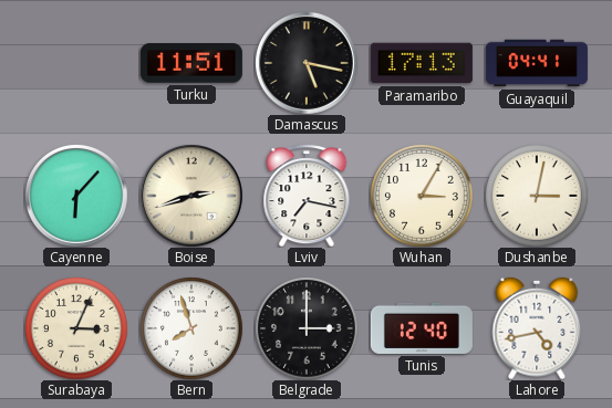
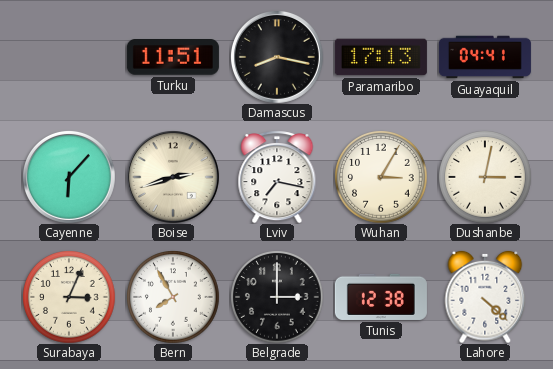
Damascus: 5:17 -> 8:17
Bern: 7:57 -> 7:55
Tunis: 12:40 -> 12:38
Lahore: 4:43 -> 4:22
